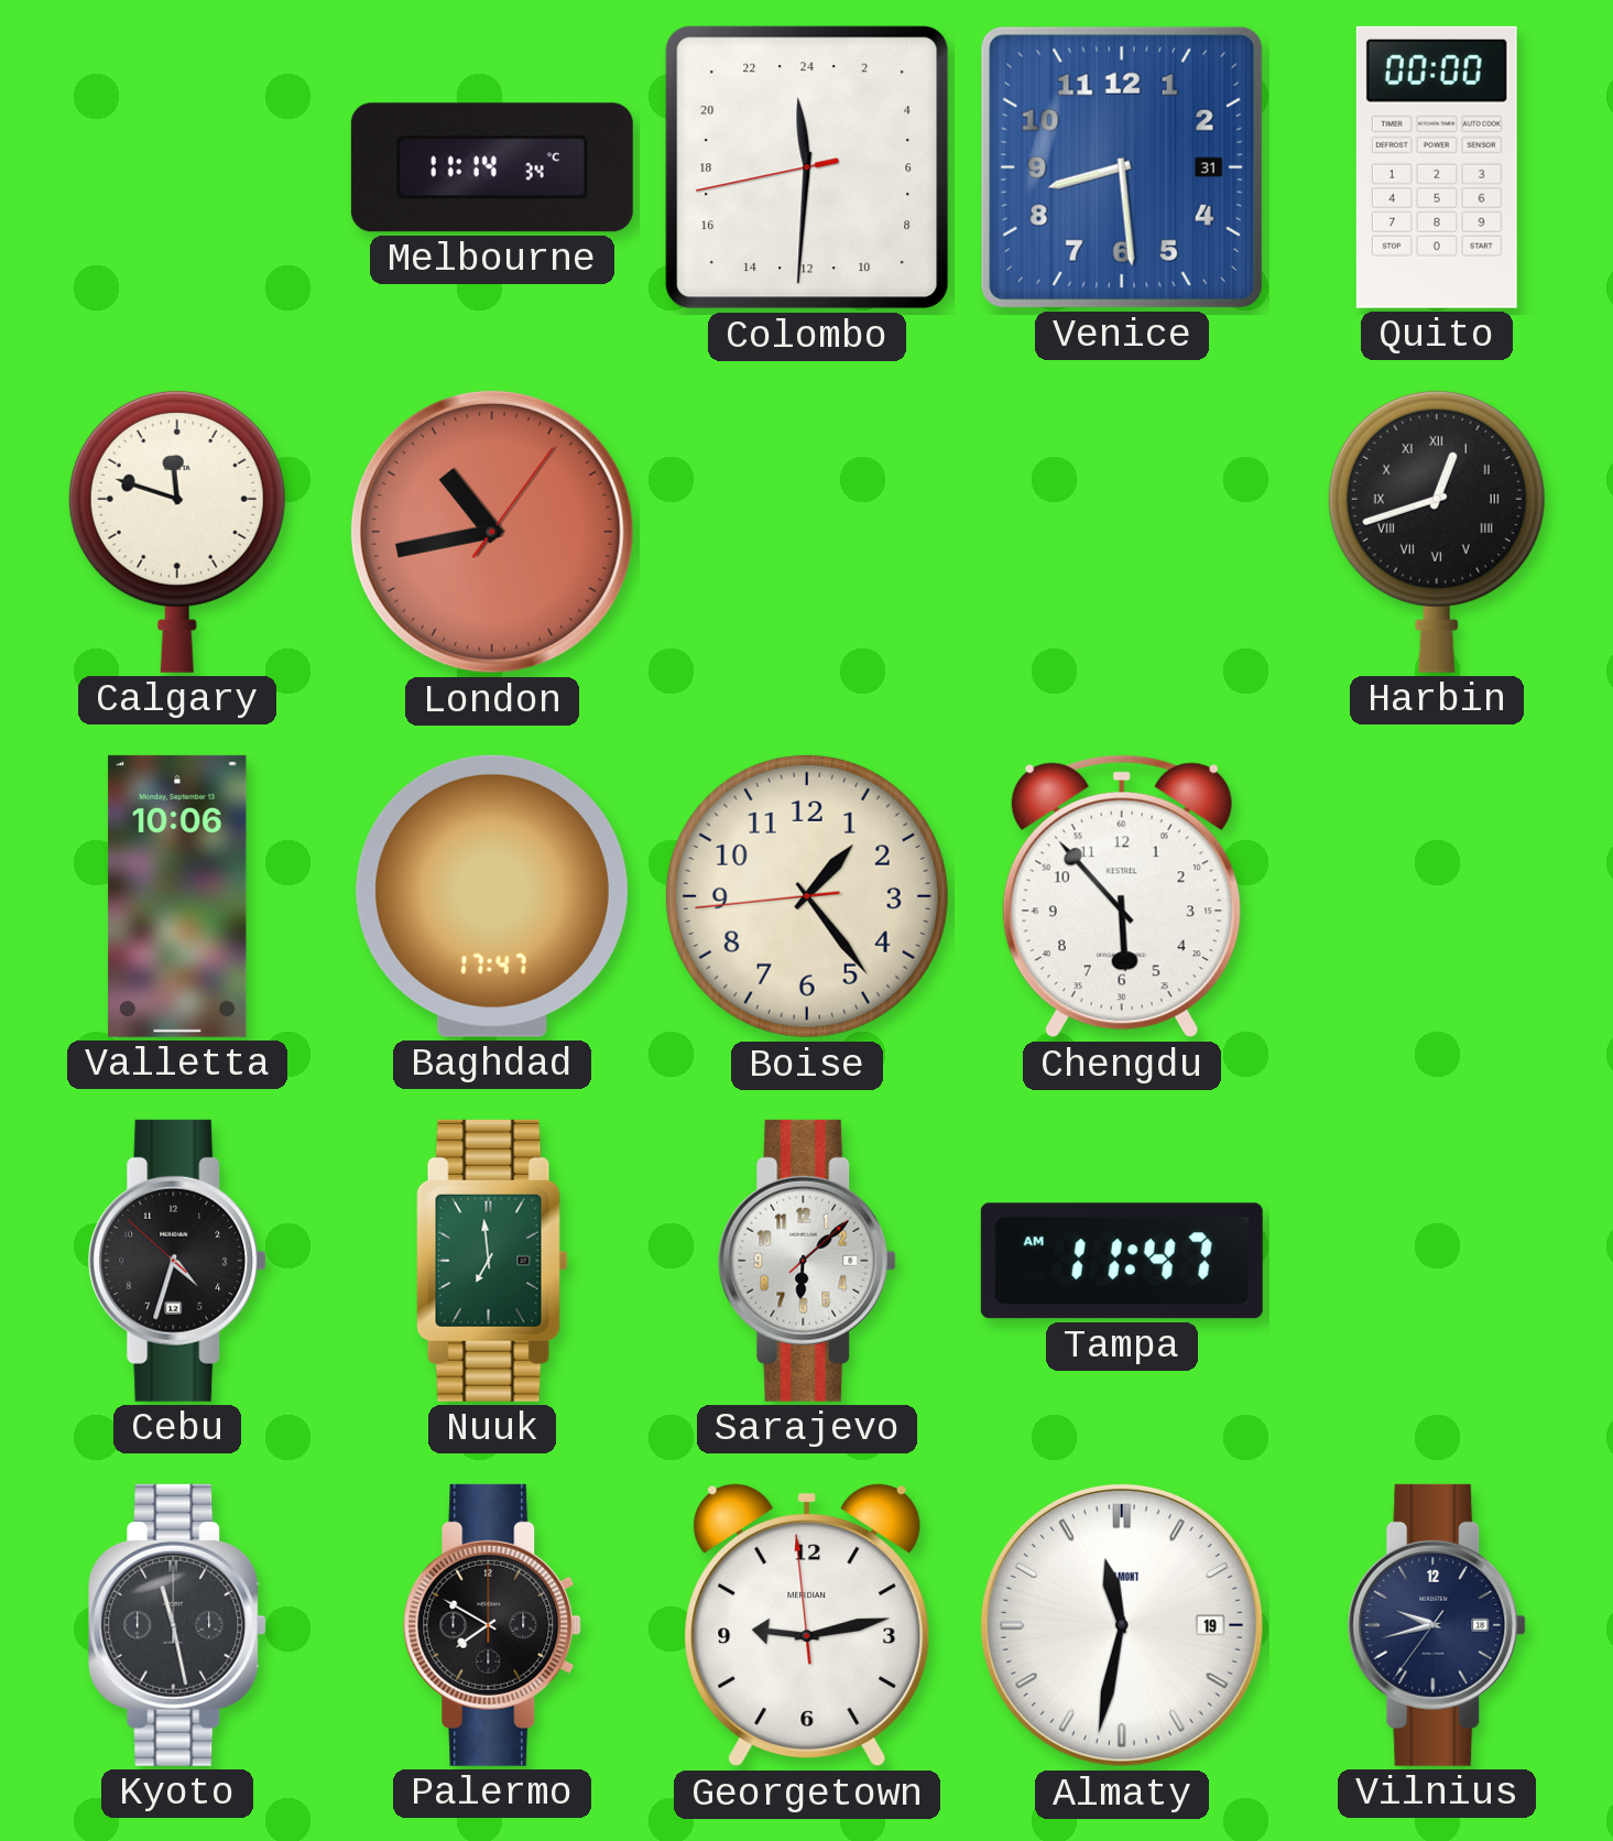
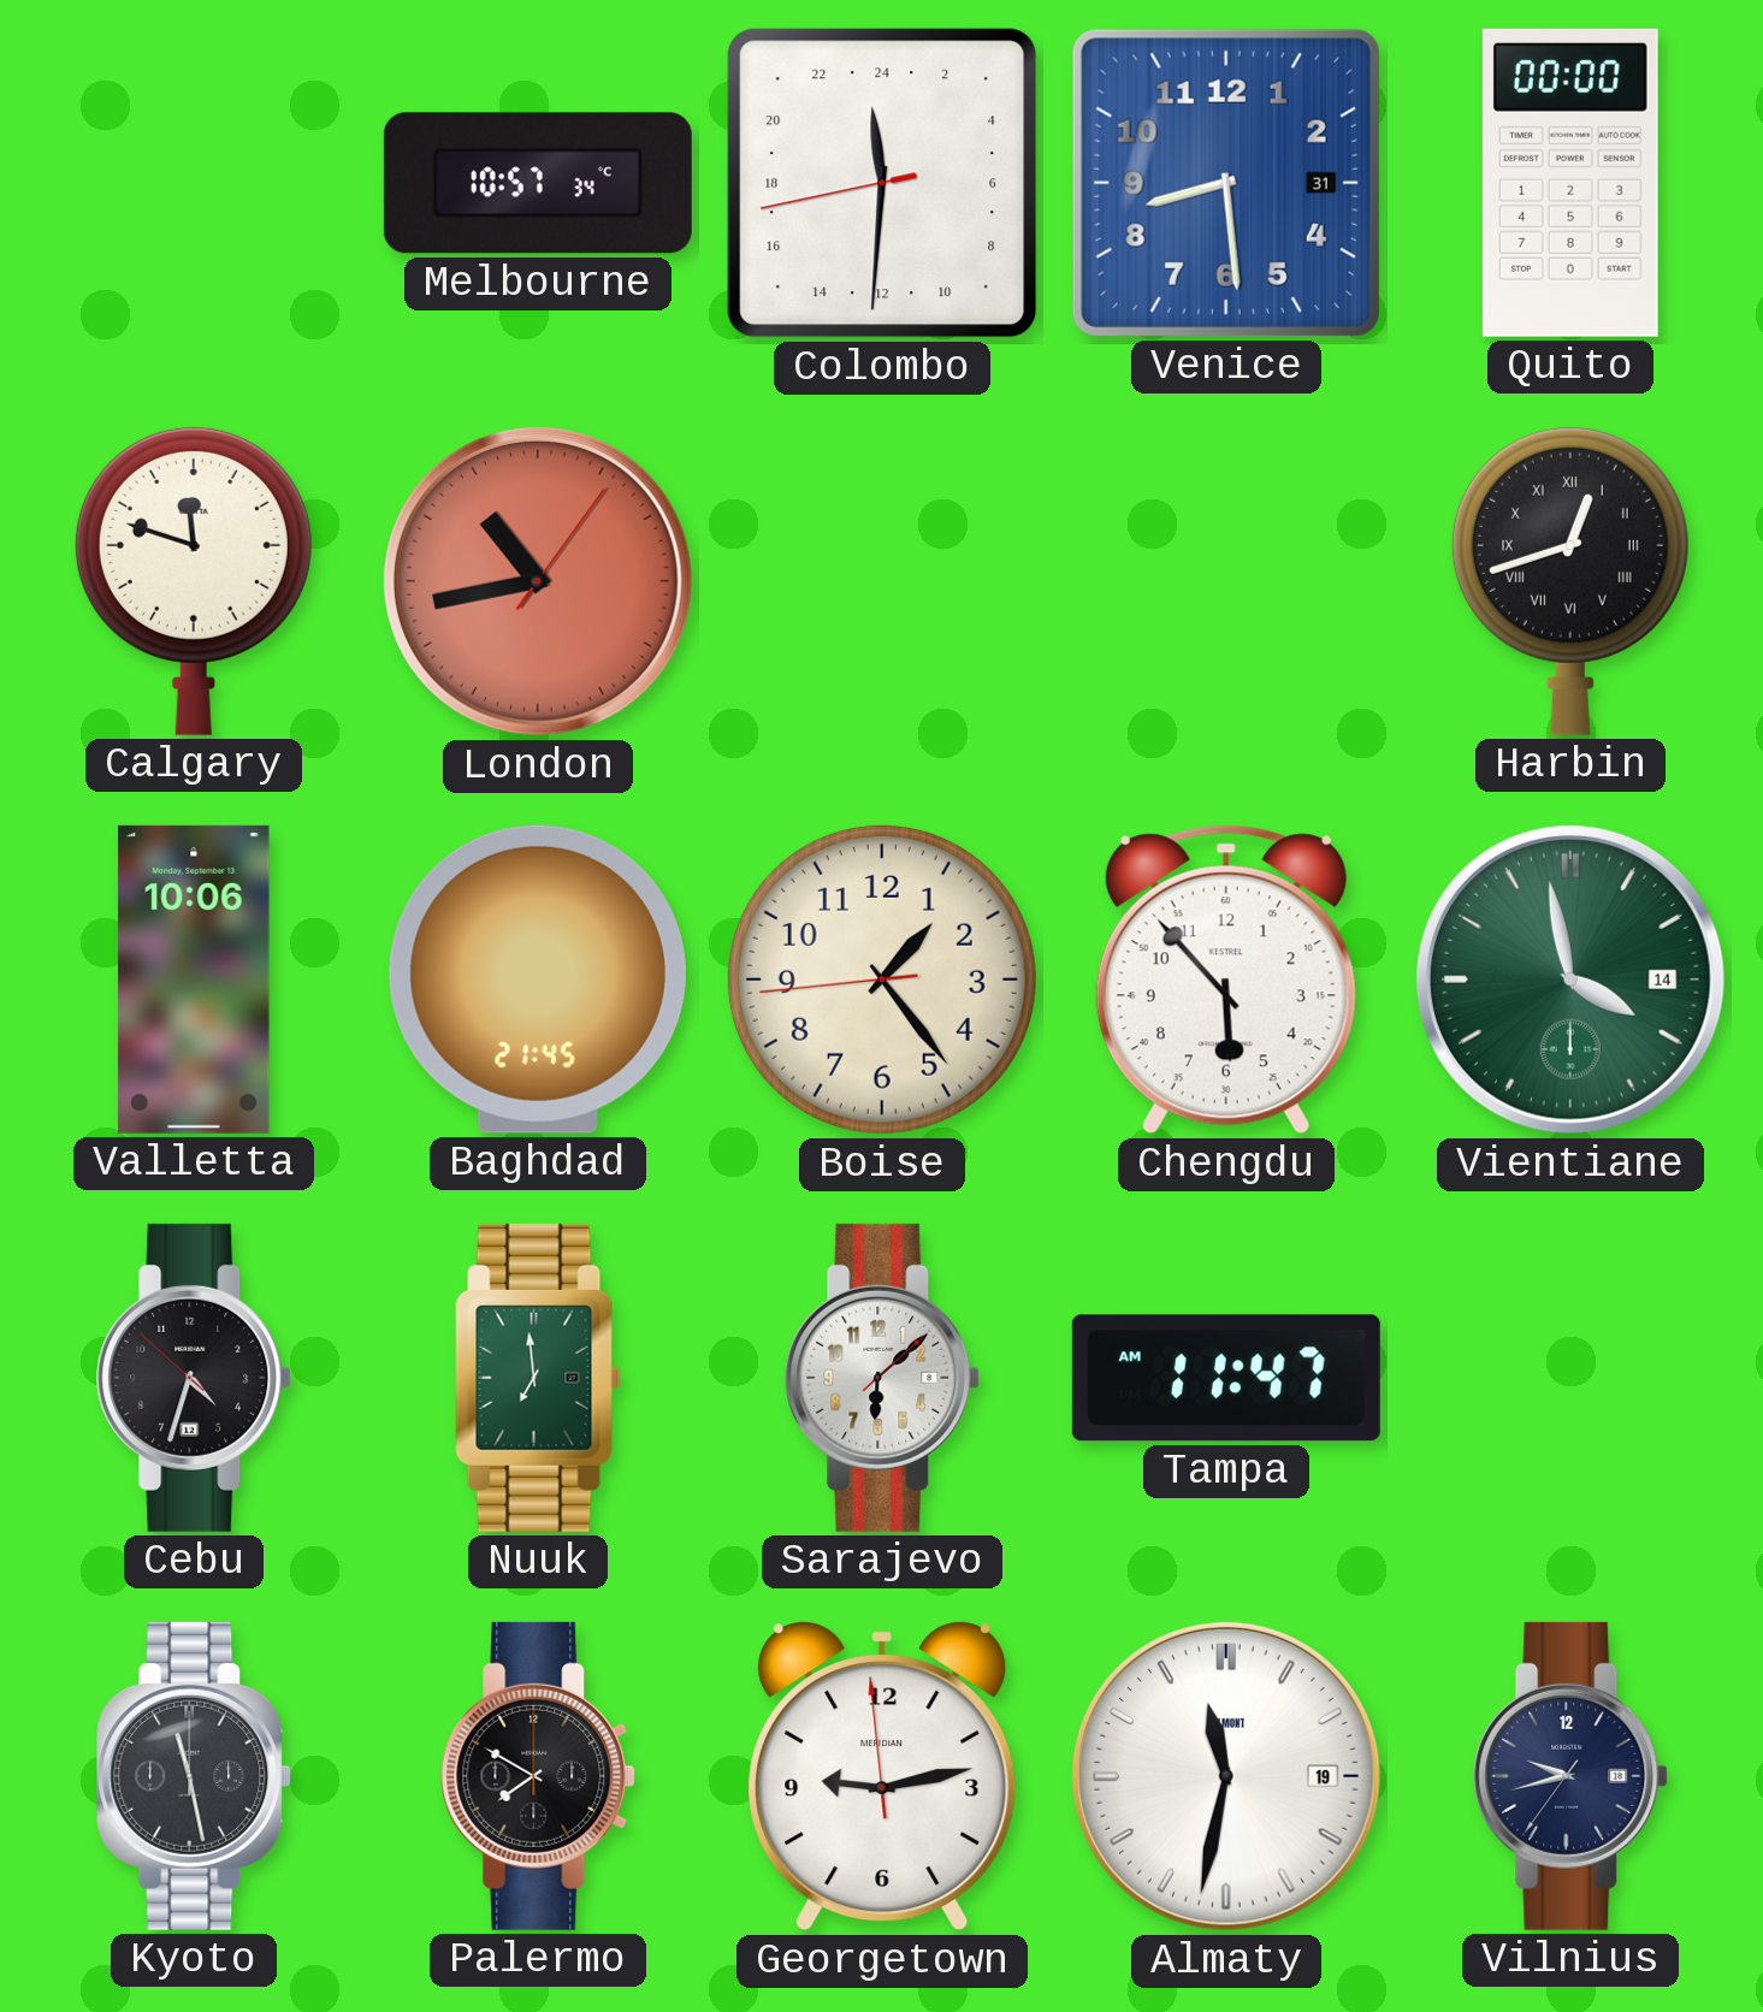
Melbourne: 11:14 -> 10:57
Baghdad: 17:47 -> 21:45
Vientiane: none -> 3:58
